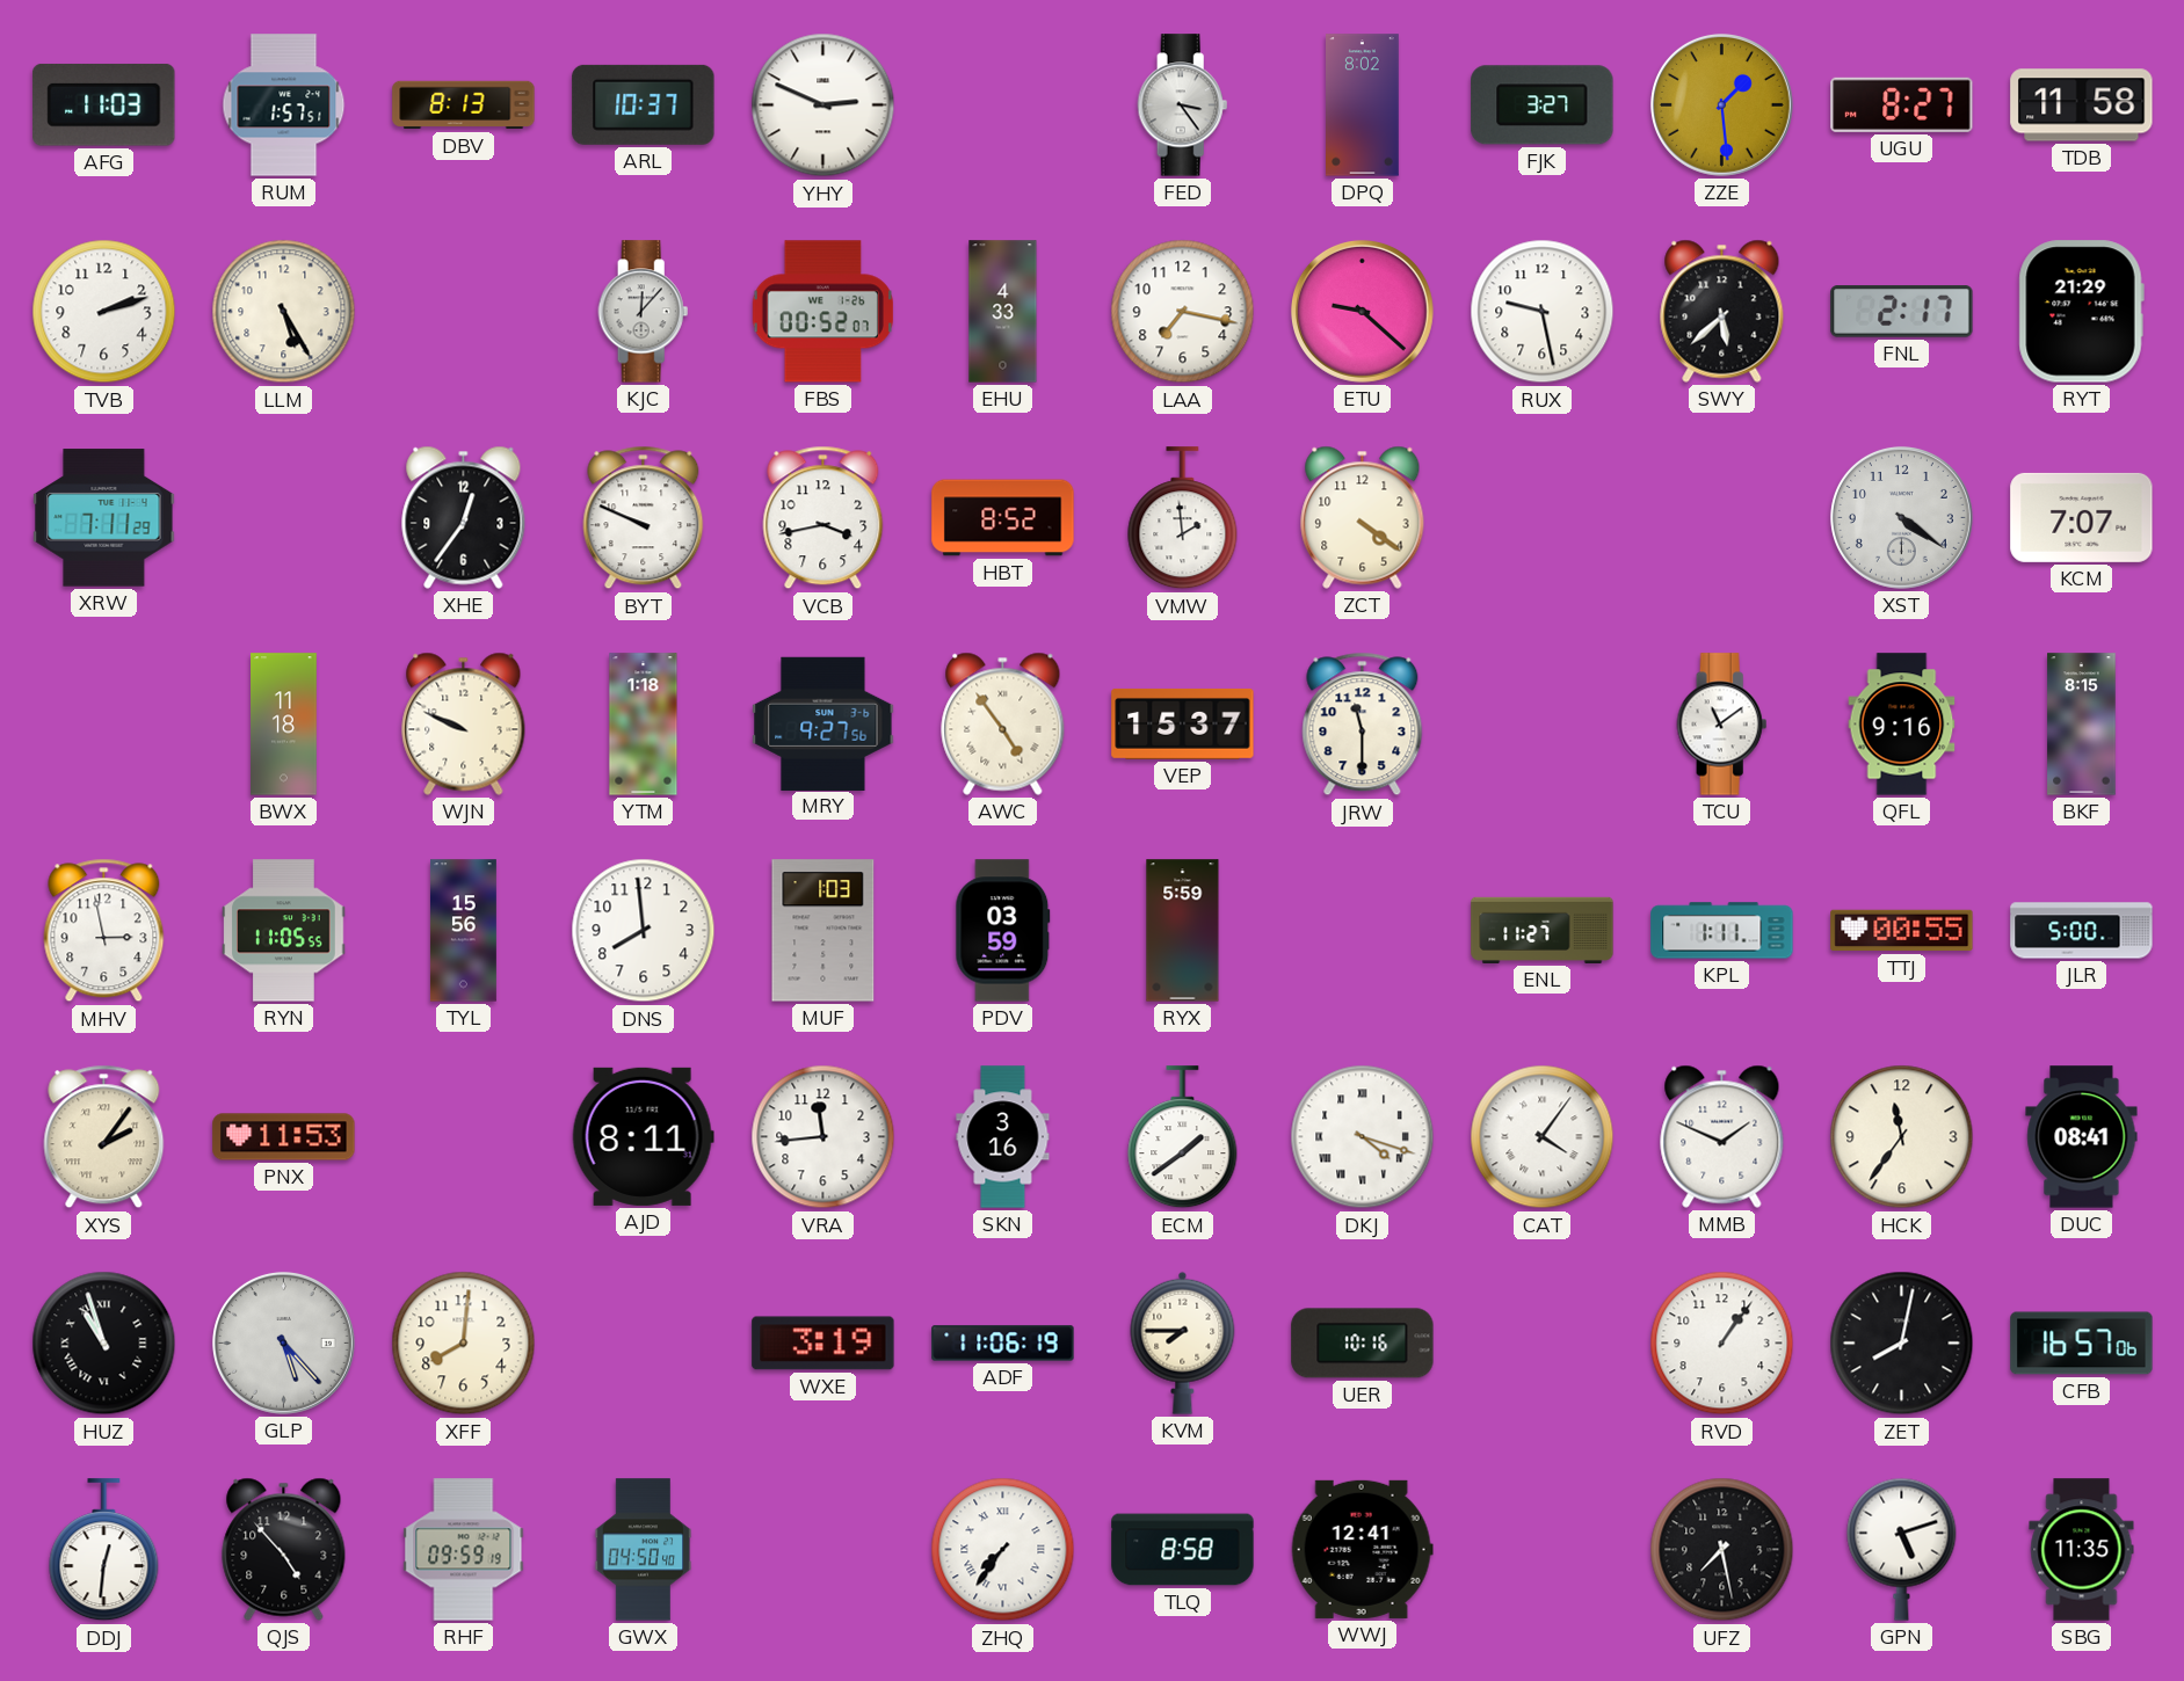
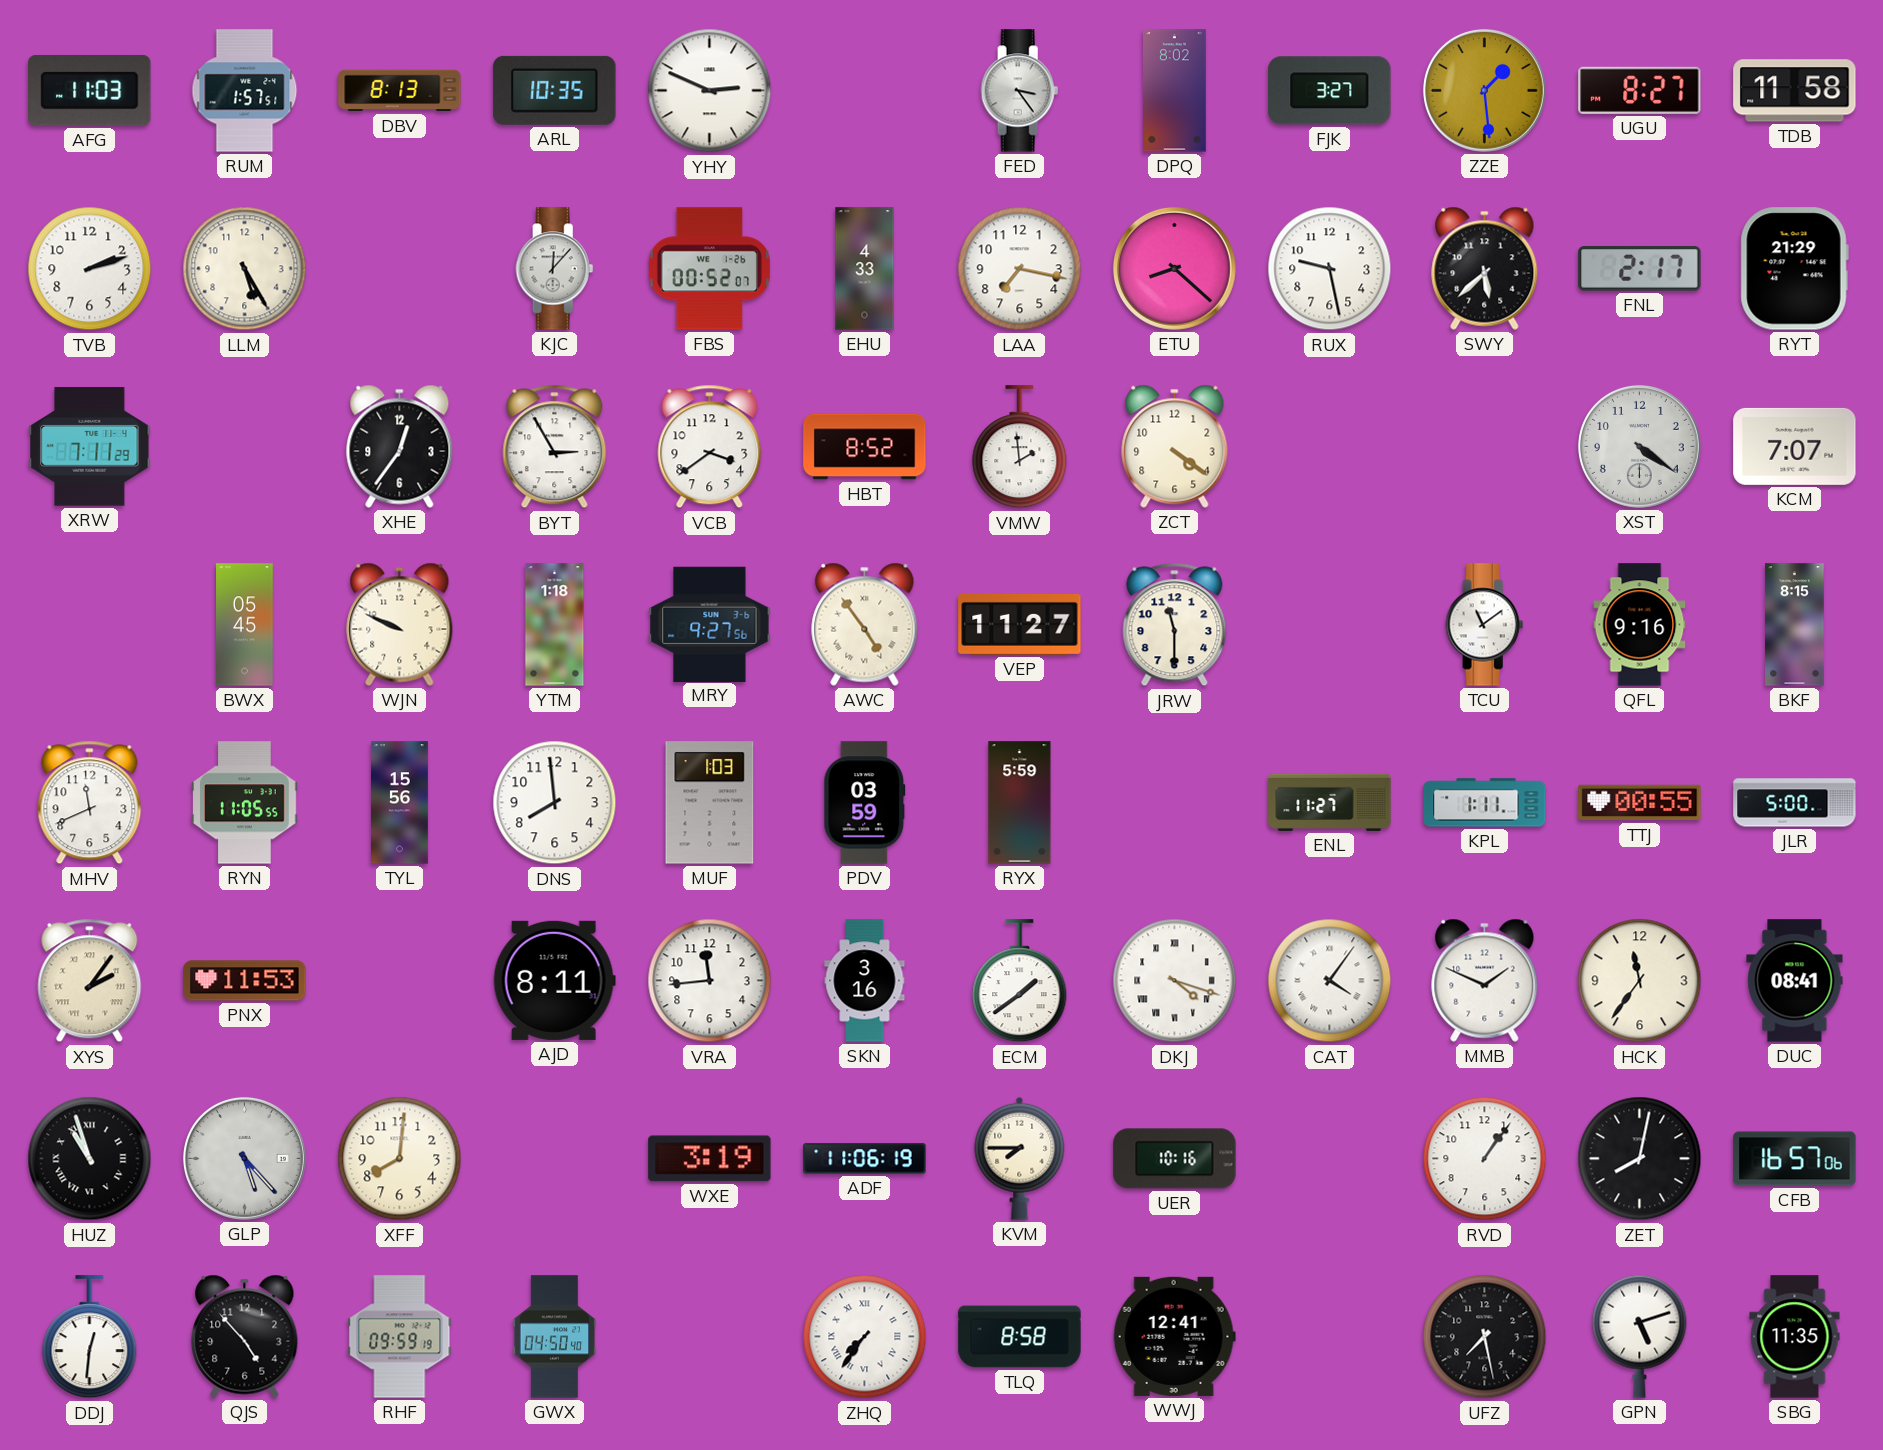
ARL: 10:37 -> 10:35
ETU: 9:22 -> 8:22
BYT: 9:49 -> 2:55
VCB: 3:43 -> 3:39
BWX: 11:18 -> 05:45
VEP: 15:37 -> 11:27
MHV: 2:58 -> 11:41
